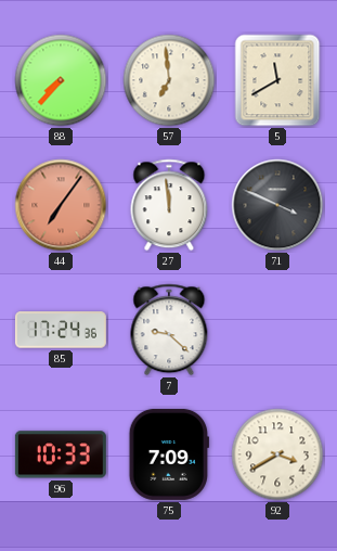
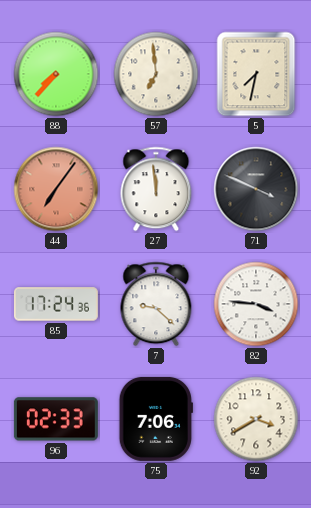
5: 11:40 -> 7:32
82: none -> 3:46
96: 10:33 -> 02:33
75: 7:09 -> 7:06
